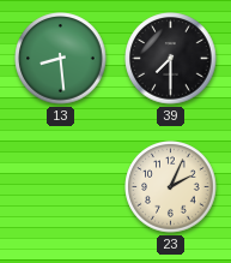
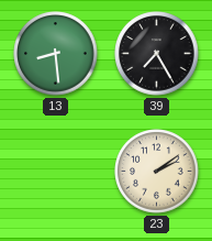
39: 7:30 -> 7:25
23: 2:04 -> 2:09
